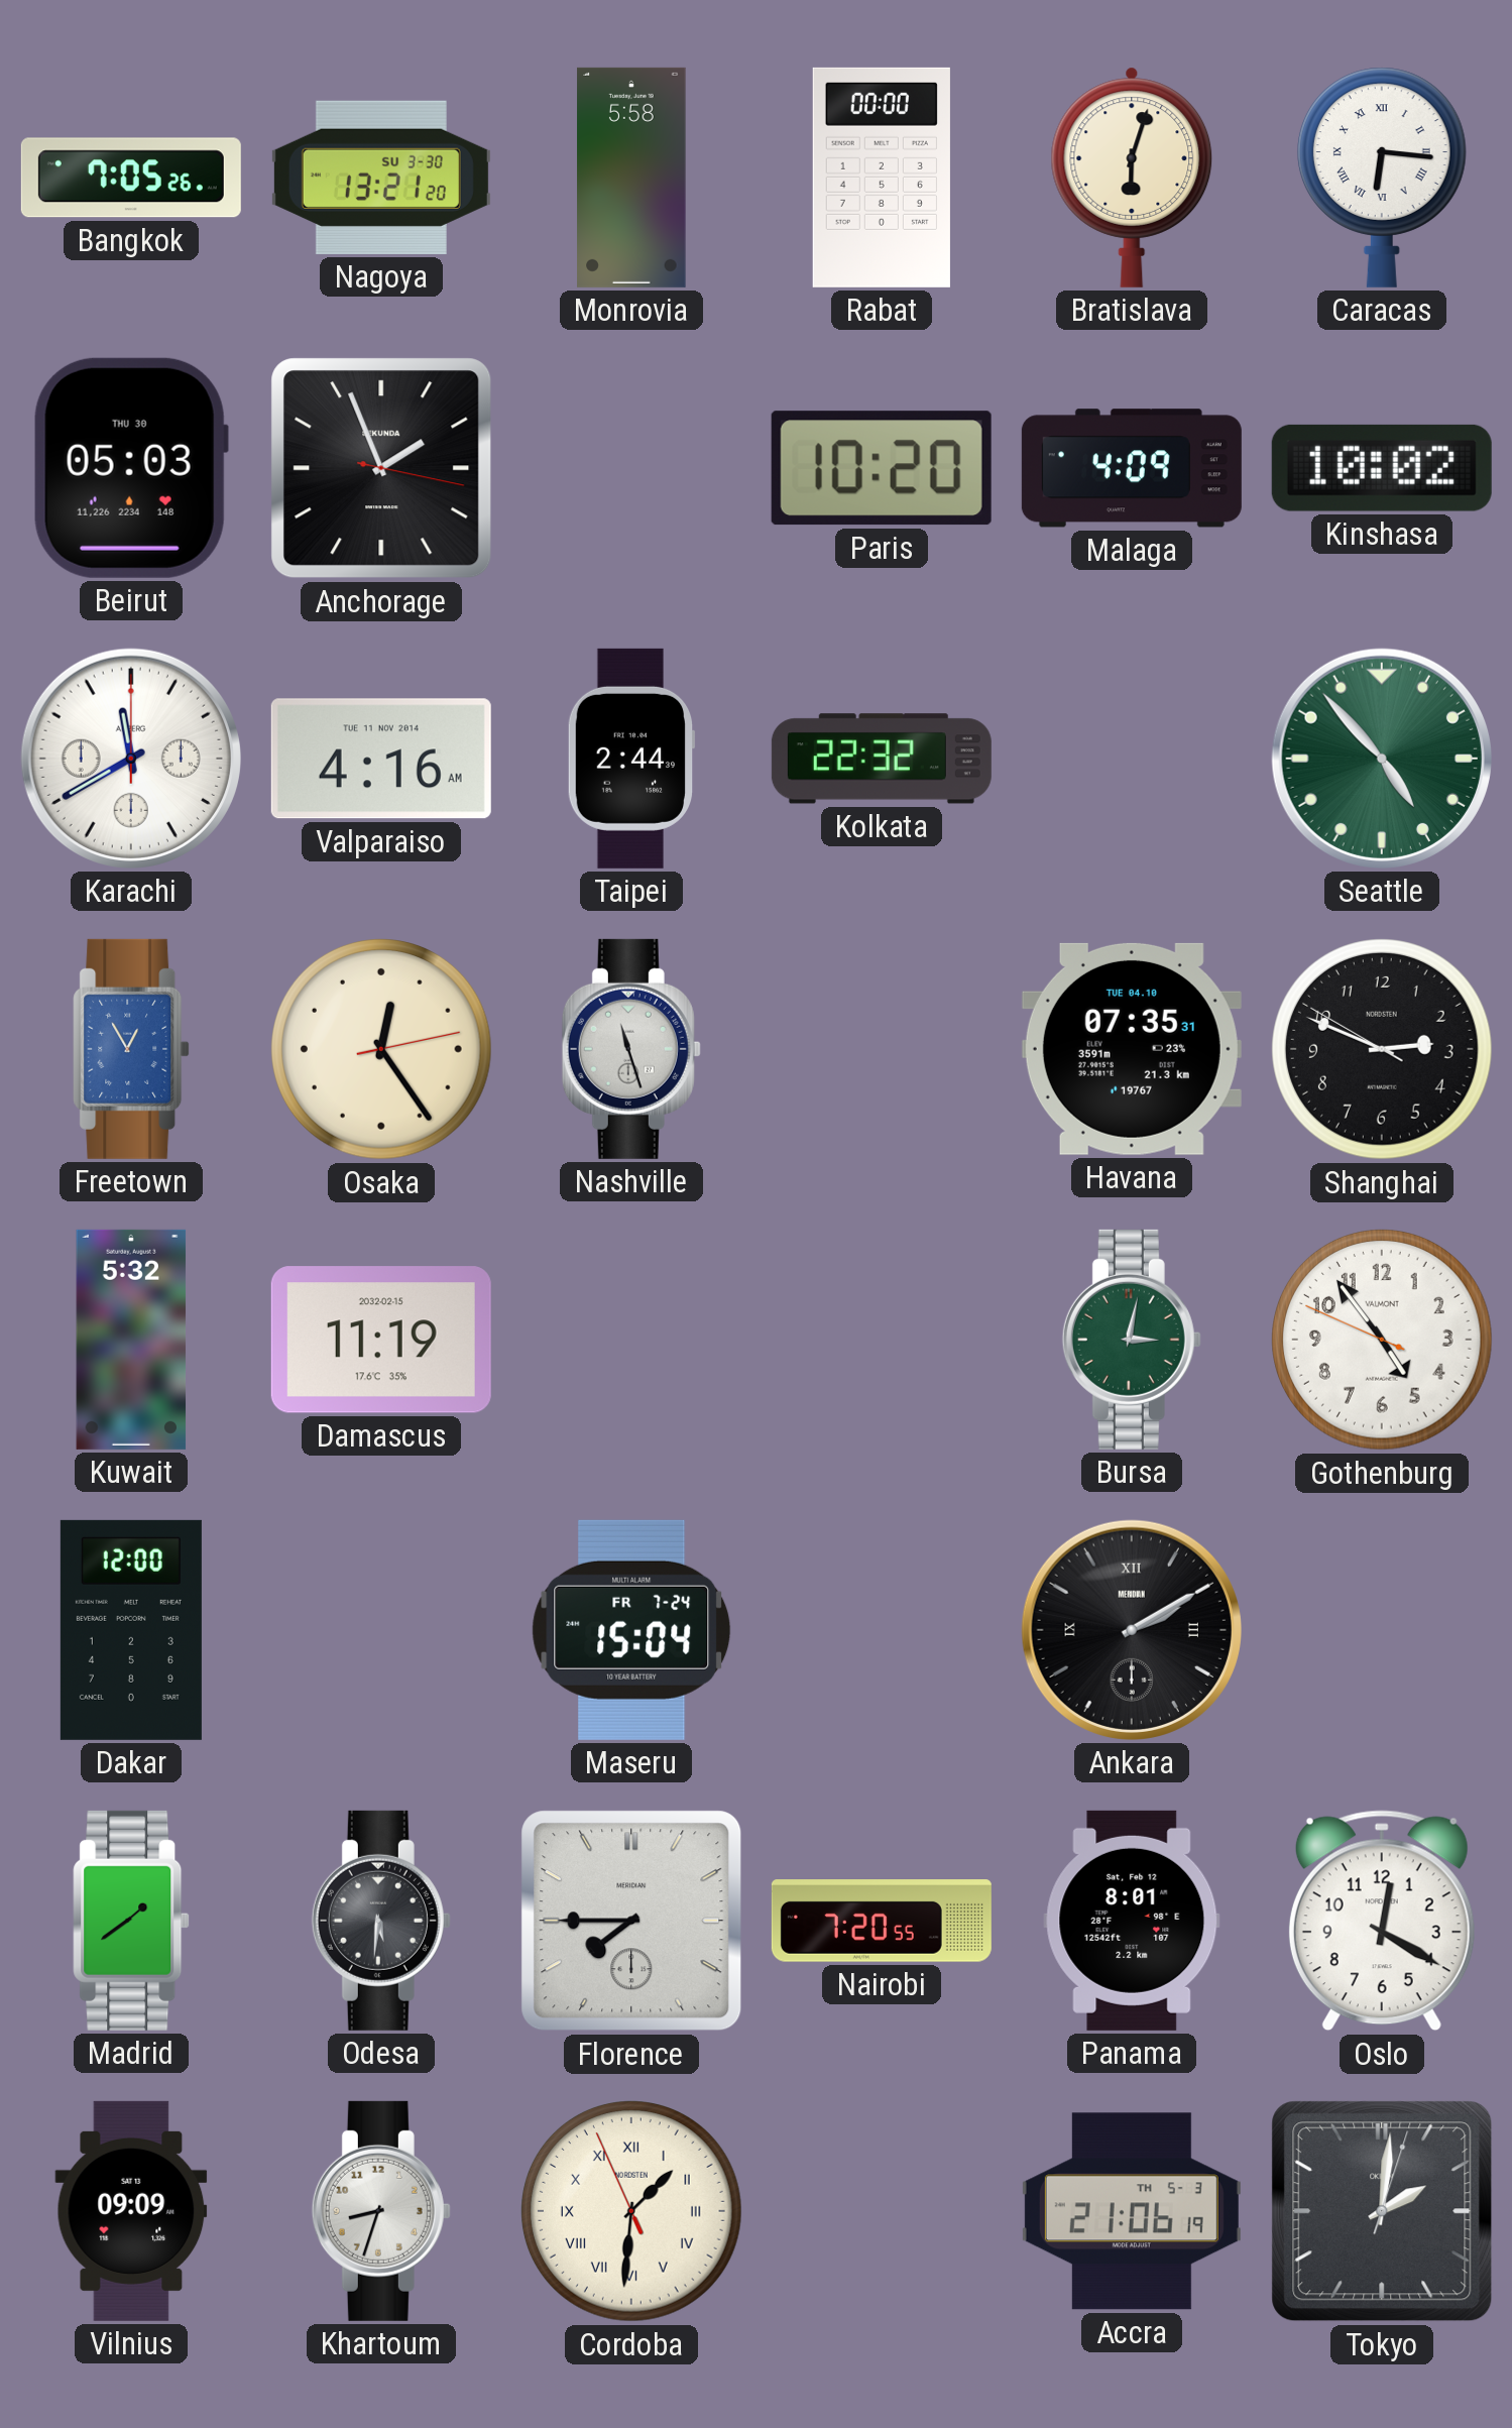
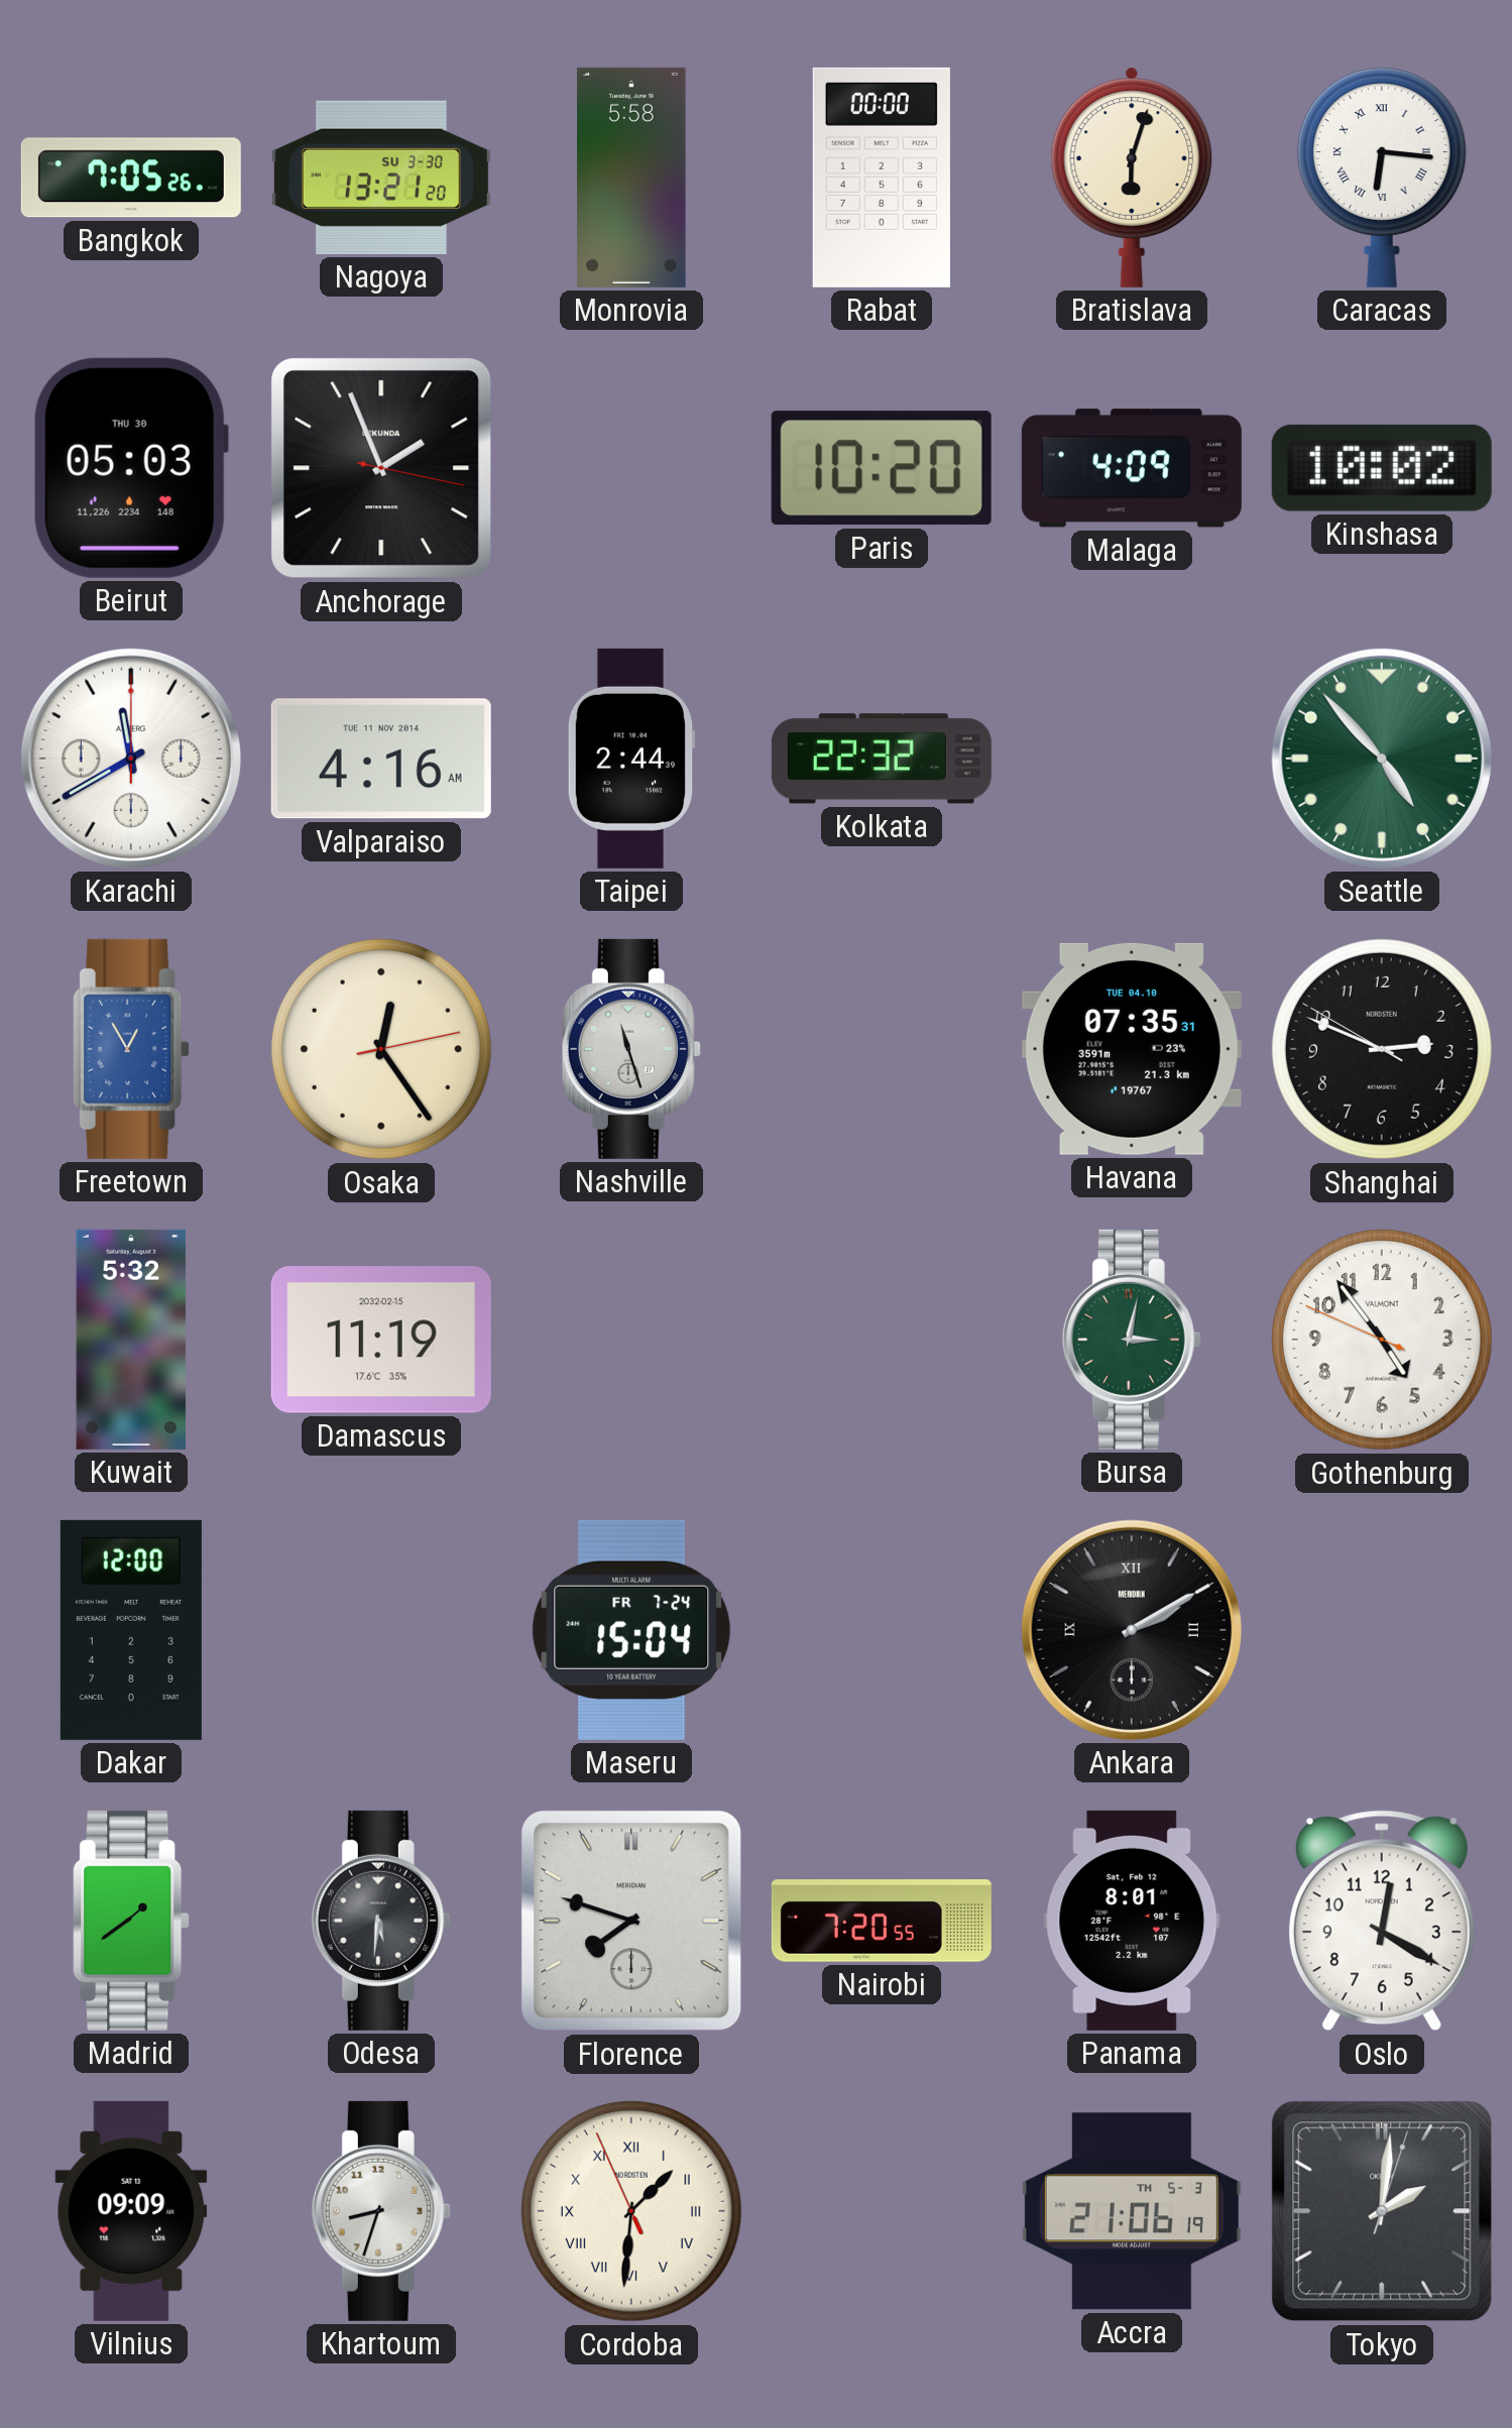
Florence: 7:45 -> 7:48
